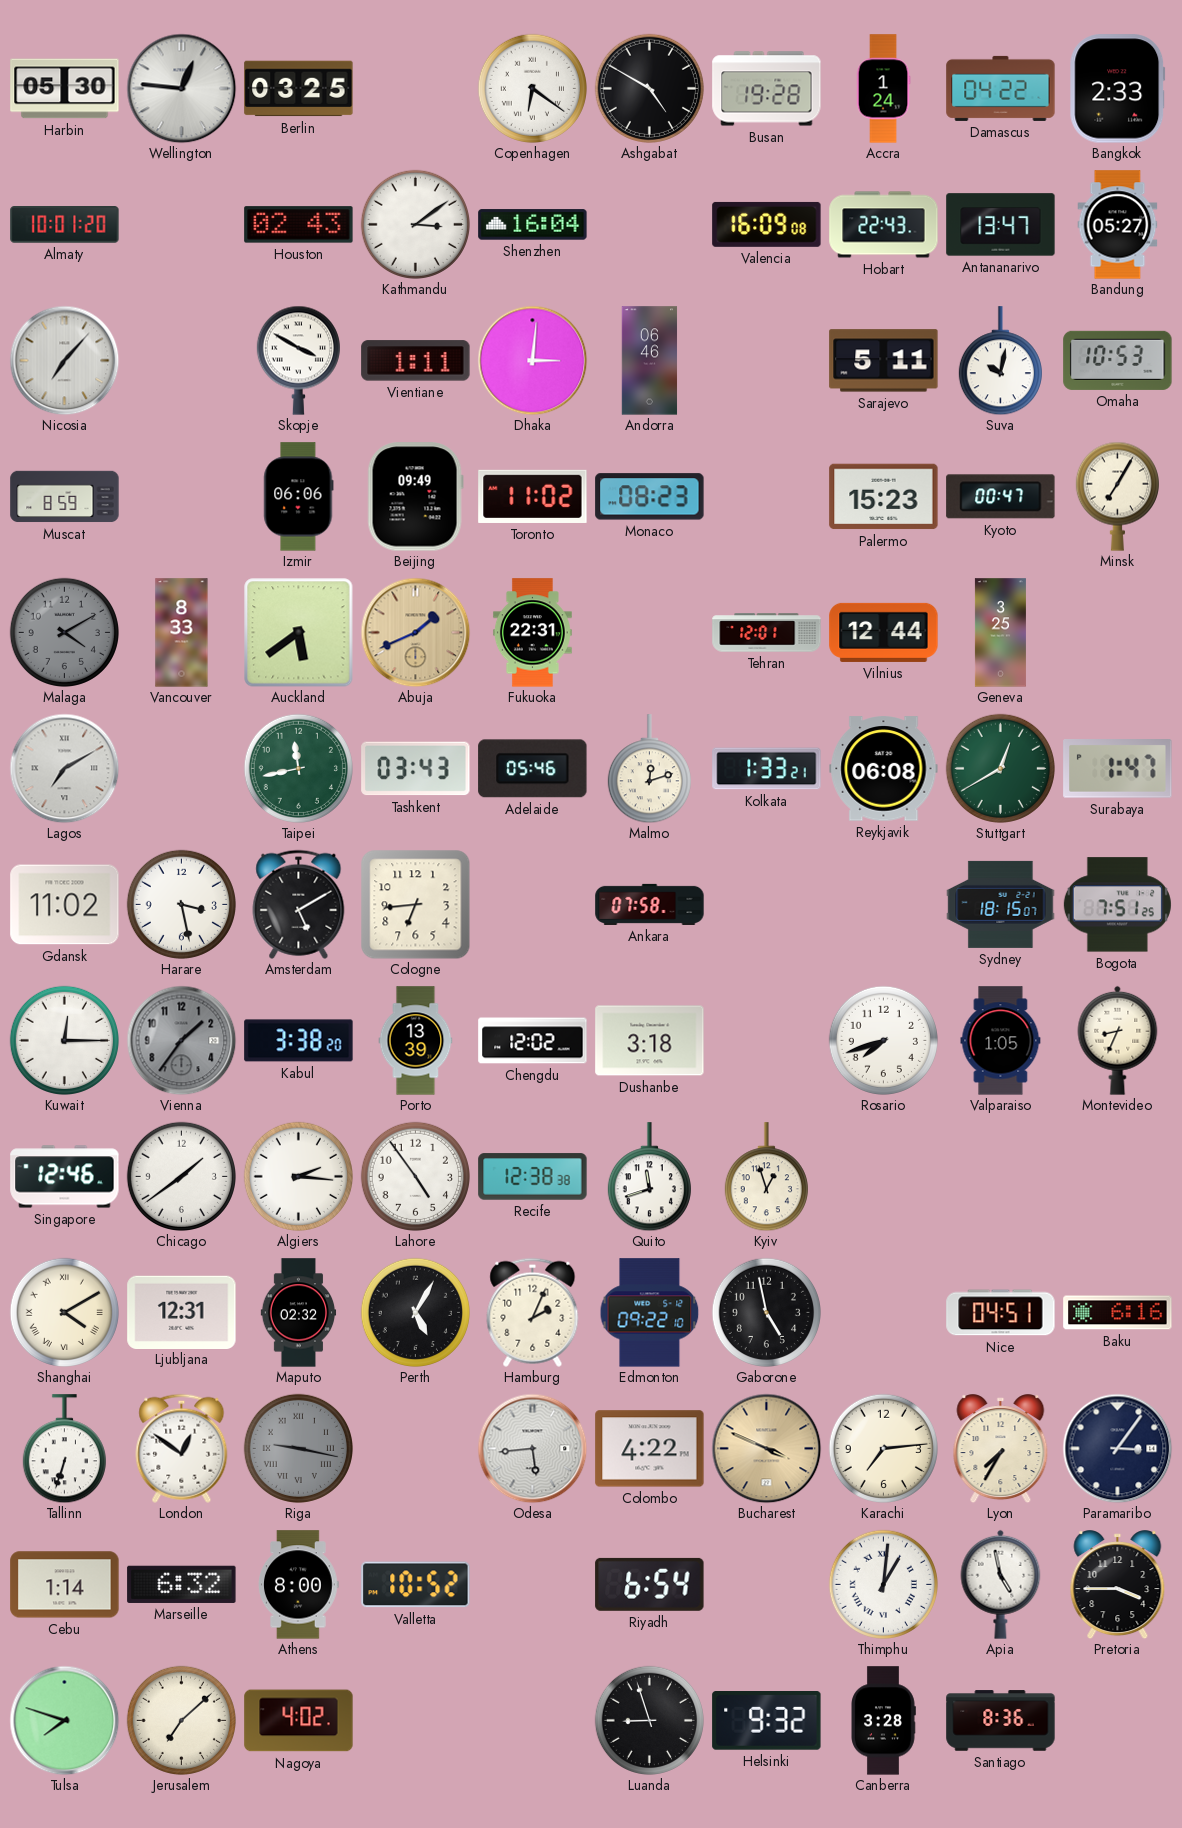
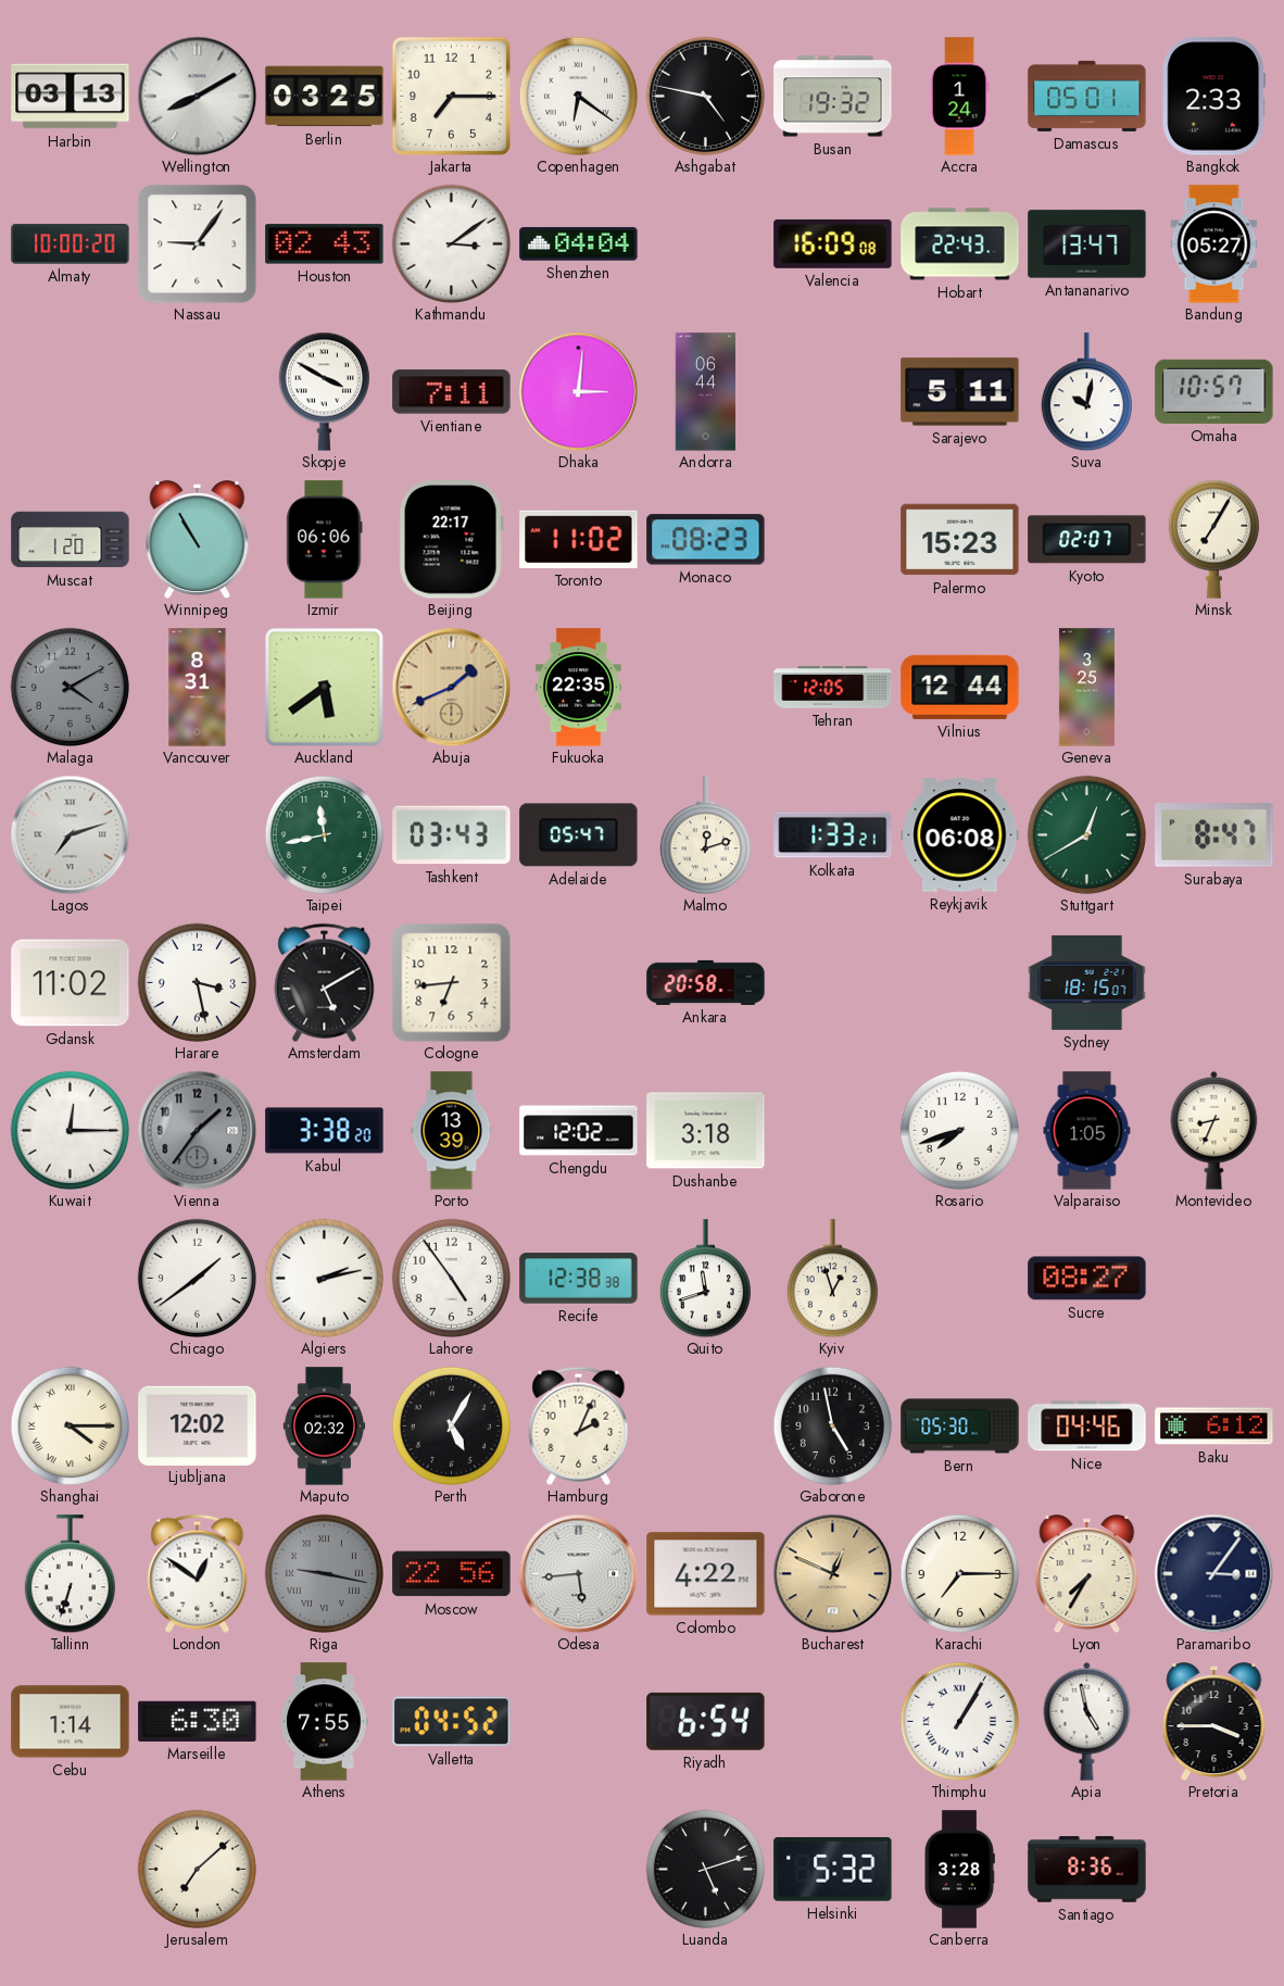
Harbin: 05:30 -> 03:13
Wellington: 12:46 -> 8:10
Jakarta: none -> 7:15
Ashgabat: 4:50 -> 4:47
Busan: 19:28 -> 19:32
Damascus: 04:22 -> 05:01
Almaty: 10:01 -> 10:00
Nassau: none -> 9:06
Shenzhen: 16:04 -> 04:04
Nicosia: 7:07 -> none
Vientiane: 1:11 -> 7:11
Andorra: 06:46 -> 06:44
Omaha: 10:53 -> 10:57
Muscat: 8:59 -> 1:20
Winnipeg: none -> 10:55
Beijing: 09:49 -> 22:17
Kyoto: 00:47 -> 02:07
Vancouver: 8:33 -> 8:31
Fukuoka: 22:31 -> 22:35
Tehran: 12:01 -> 12:05
Lagos: 7:10 -> 7:12
Adelaide: 05:46 -> 05:47
Surabaya: 1:47 -> 8:47
Ankara: 07:58 -> 20:58
Bogota: 7:51 -> none
Singapore: 12:46 -> none
Algiers: 2:16 -> 2:13
Sucre: none -> 08:27
Shanghai: 4:10 -> 4:15
Ljubljana: 12:31 -> 12:02
Edmonton: 09:22 -> none
Bern: none -> 05:30
Nice: 04:51 -> 04:46
Baku: 6:16 -> 6:12
Moscow: none -> 22:56
Bucharest: 3:49 -> 12:49
Karachi: 7:14 -> 7:15
Marseille: 6:32 -> 6:30
Athens: 8:00 -> 7:55
Valletta: 10:52 -> 04:52
Thimphu: 1:01 -> 1:05
Tulsa: 7:48 -> none
Nagoya: 4:02 -> none
Luanda: 8:57 -> 5:12
Helsinki: 9:32 -> 5:32
